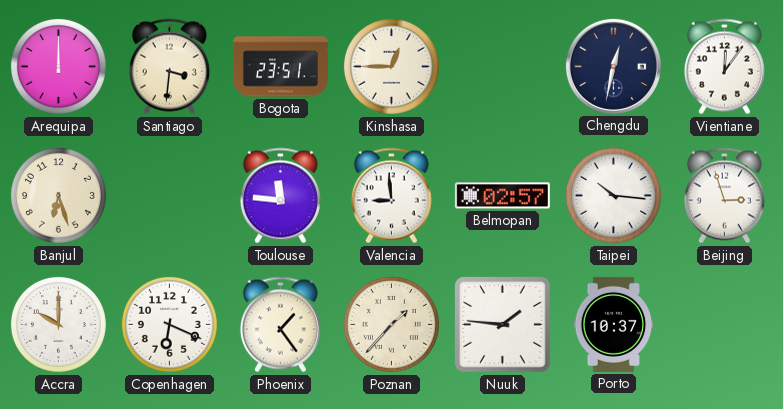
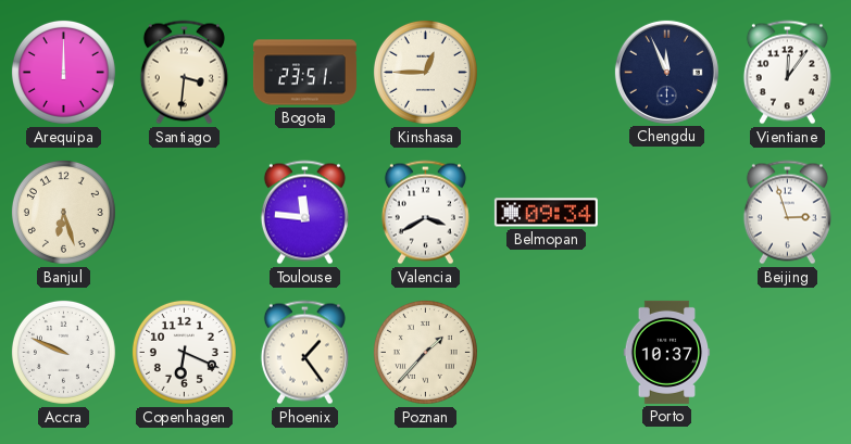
Chengdu: 12:32 -> 11:56
Valencia: 8:59 -> 3:40
Belmopan: 02:57 -> 09:34
Taipei: 10:16 -> none
Accra: 10:00 -> 9:49
Nuuk: 1:46 -> none
